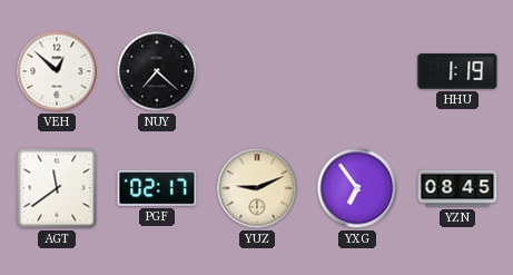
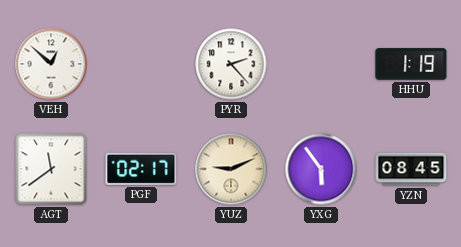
NUY: 7:22 -> none
PYR: none -> 2:23
YXG: 6:54 -> 5:54
